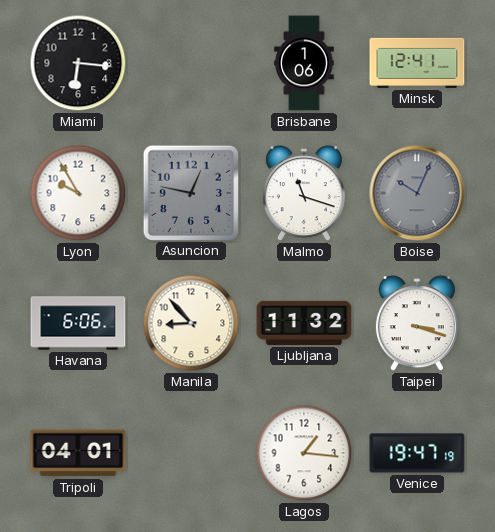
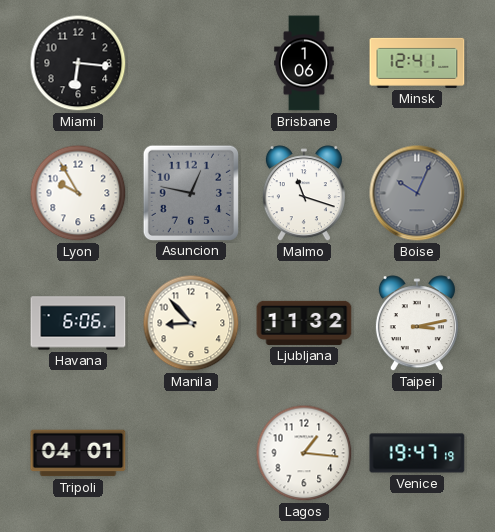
Taipei: 3:18 -> 3:13
